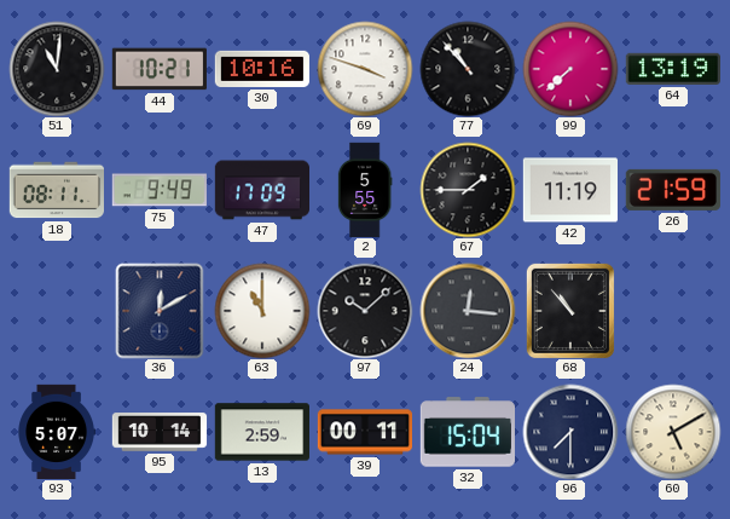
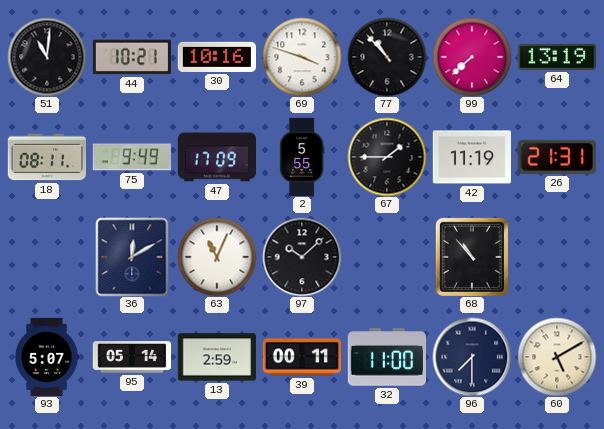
26: 21:59 -> 21:31
63: 11:00 -> 11:04
24: 12:16 -> none
95: 10:14 -> 05:14
32: 15:04 -> 11:00
